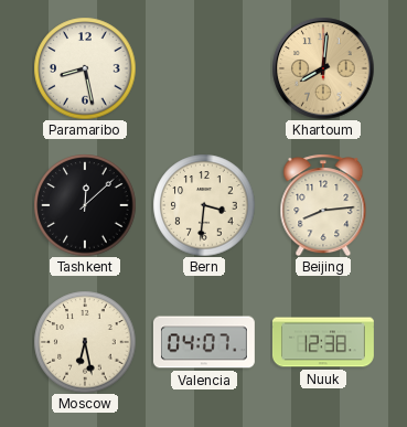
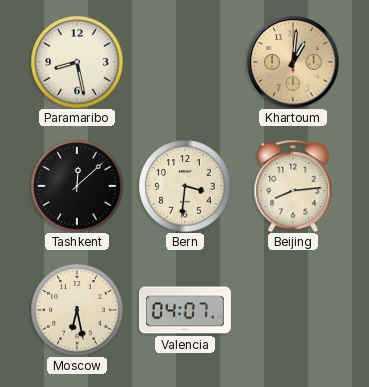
Khartoum: 8:01 -> 1:01
Nuuk: 12:38 -> none
